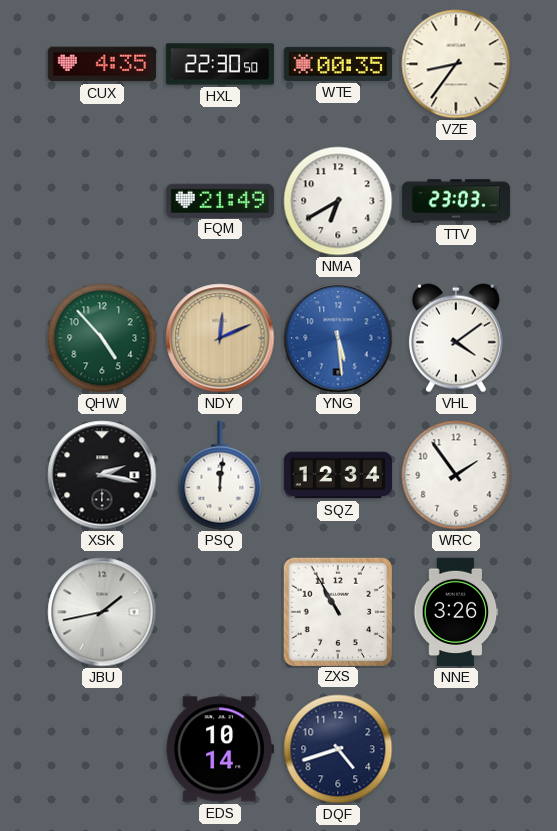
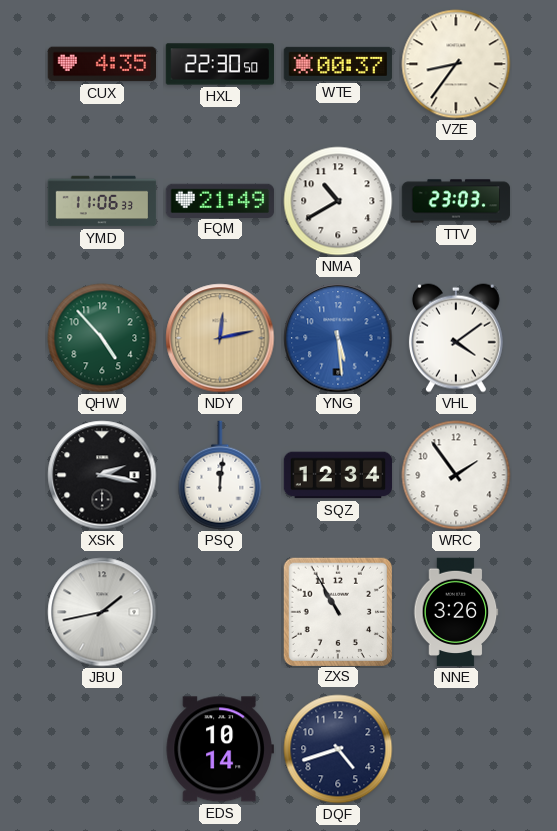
WTE: 00:35 -> 00:37
YMD: none -> 11:06
NMA: 6:40 -> 10:40
NDY: 12:11 -> 12:13
